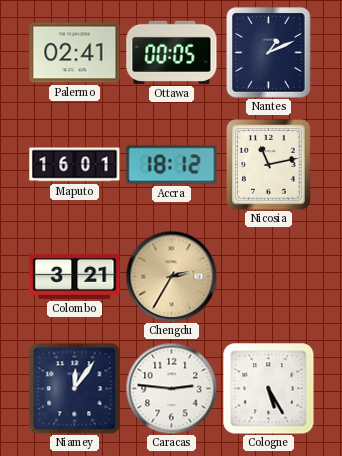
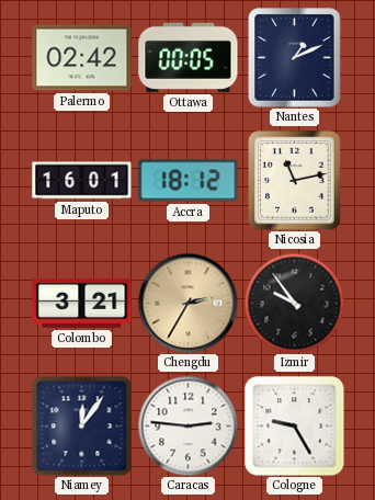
Palermo: 02:41 -> 02:42
Izmir: none -> 9:54
Cologne: 5:25 -> 9:25
